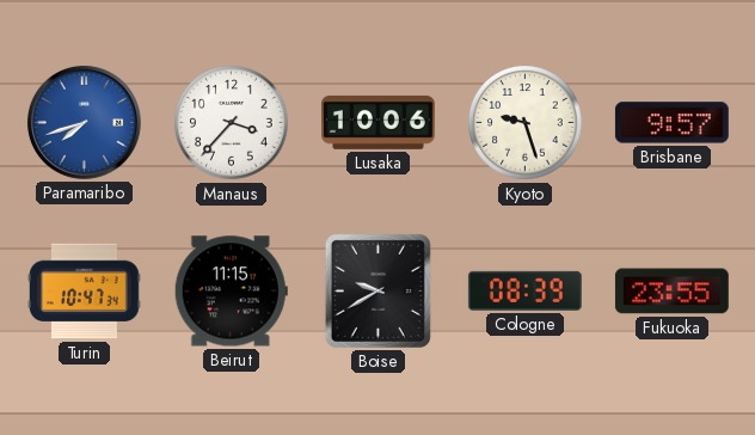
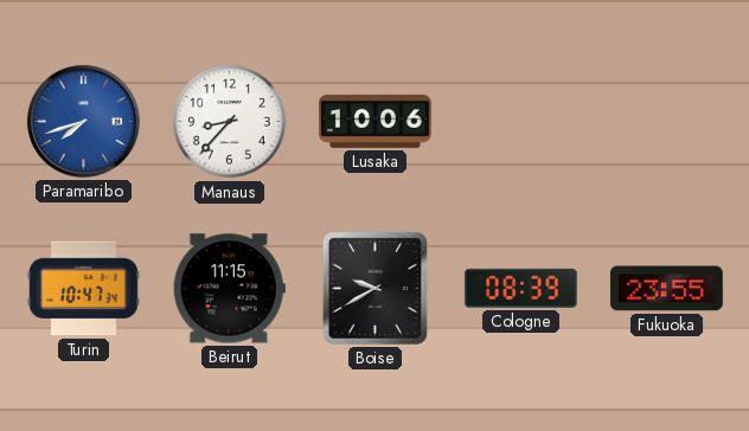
Manaus: 3:37 -> 8:37
Kyoto: 9:27 -> none
Brisbane: 9:57 -> none
